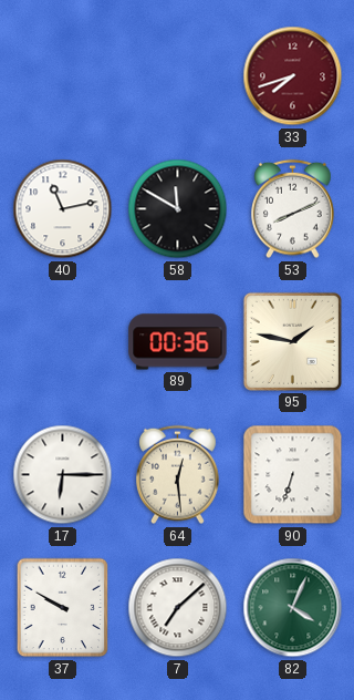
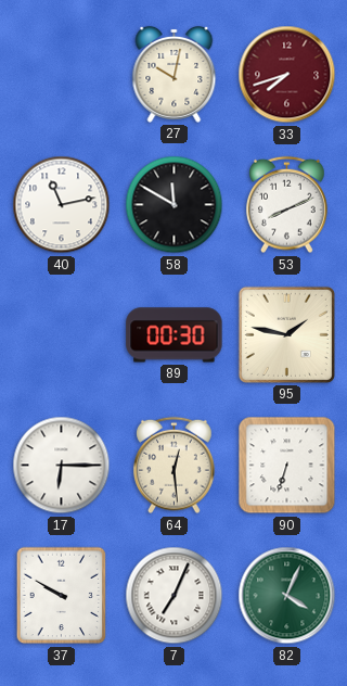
27: none -> 10:02
89: 00:36 -> 00:30
7: 7:08 -> 7:04
